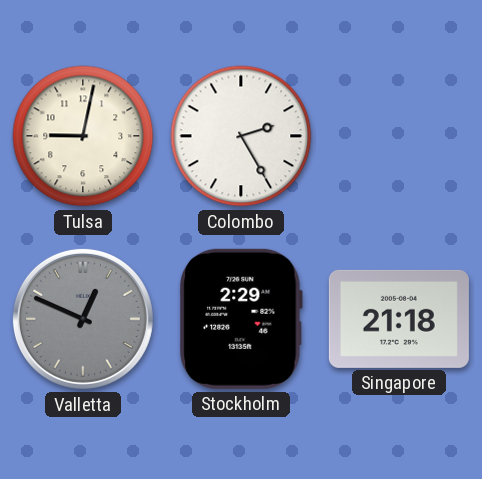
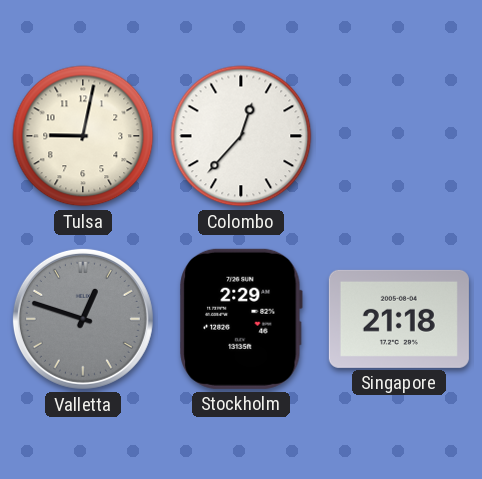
Colombo: 2:25 -> 12:37
Valletta: 12:49 -> 12:48
